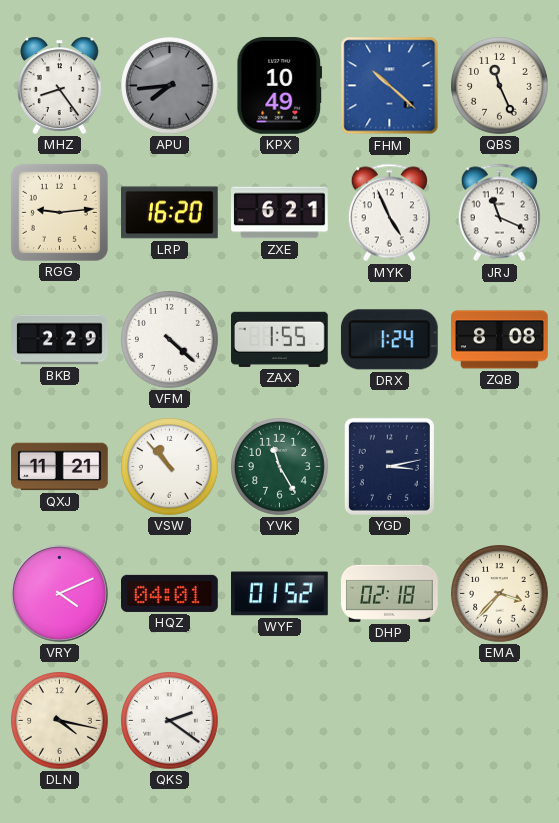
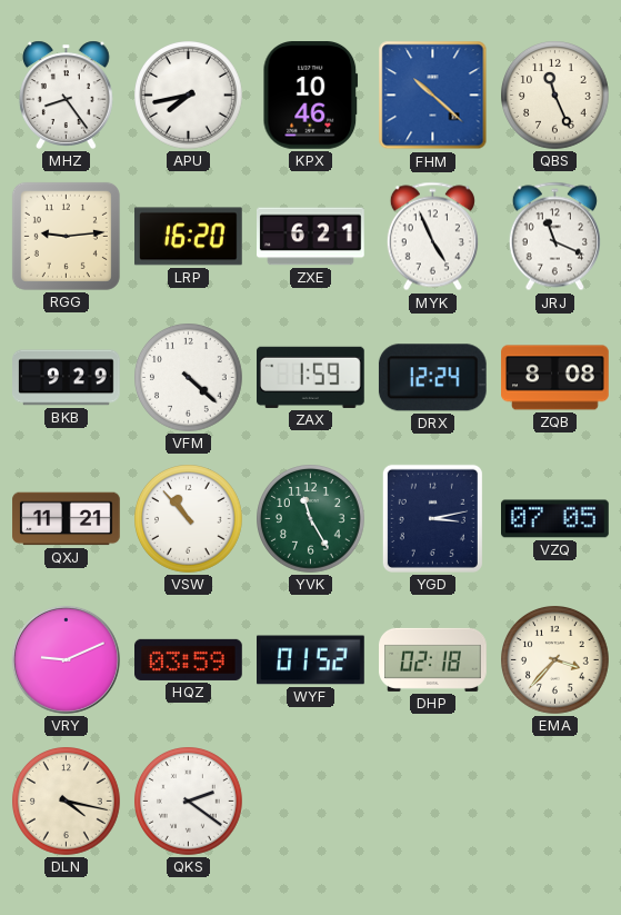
APU: 7:44 -> 7:43
APU dial: grey -> white
KPX: 10:49 -> 10:46
BKB: 2:29 -> 9:29
ZAX: 1:55 -> 1:59
DRX: 1:24 -> 12:24
VZQ: none -> 07:05
VRY: 4:11 -> 9:11
HQZ: 04:01 -> 03:59
